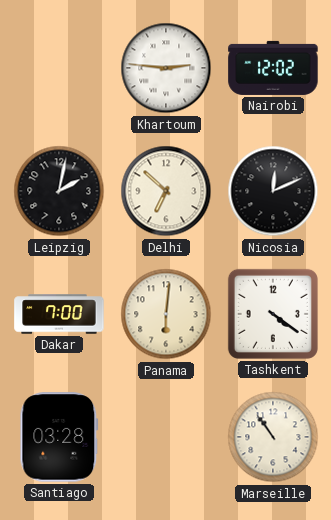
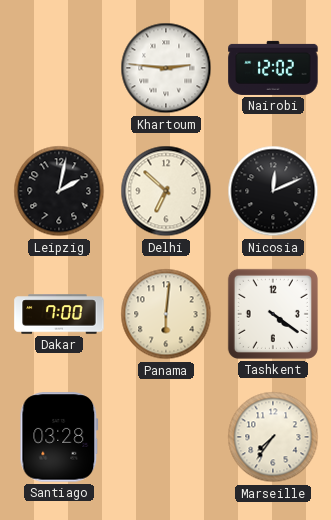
Marseille: 10:54 -> 7:36
